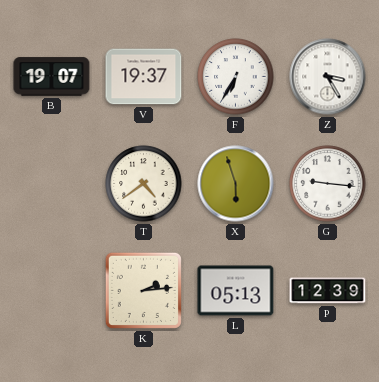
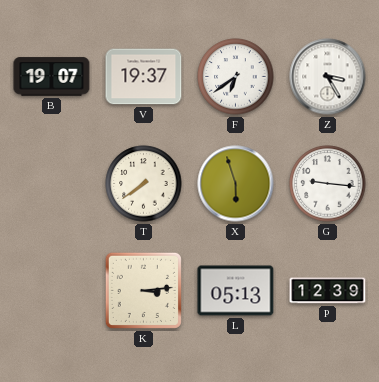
F: 6:35 -> 6:39
T: 4:39 -> 7:39
K: 2:14 -> 3:14
